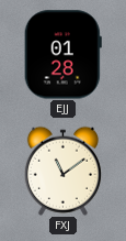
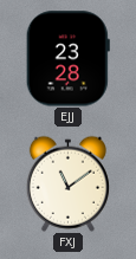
EJJ: 01:28 -> 23:28
